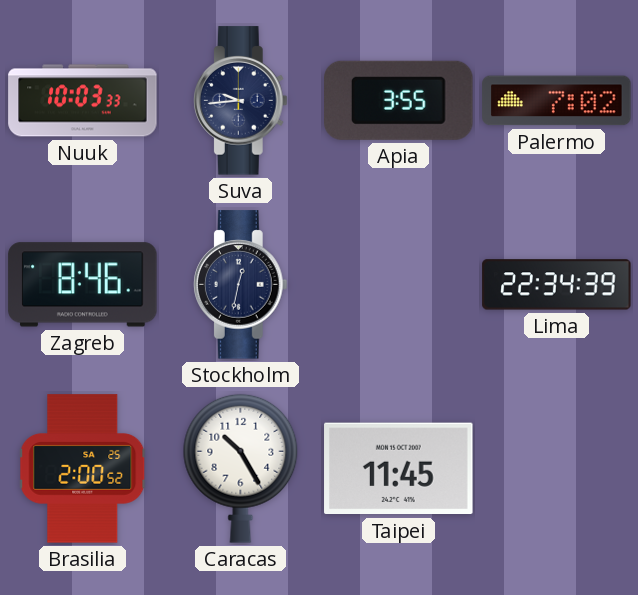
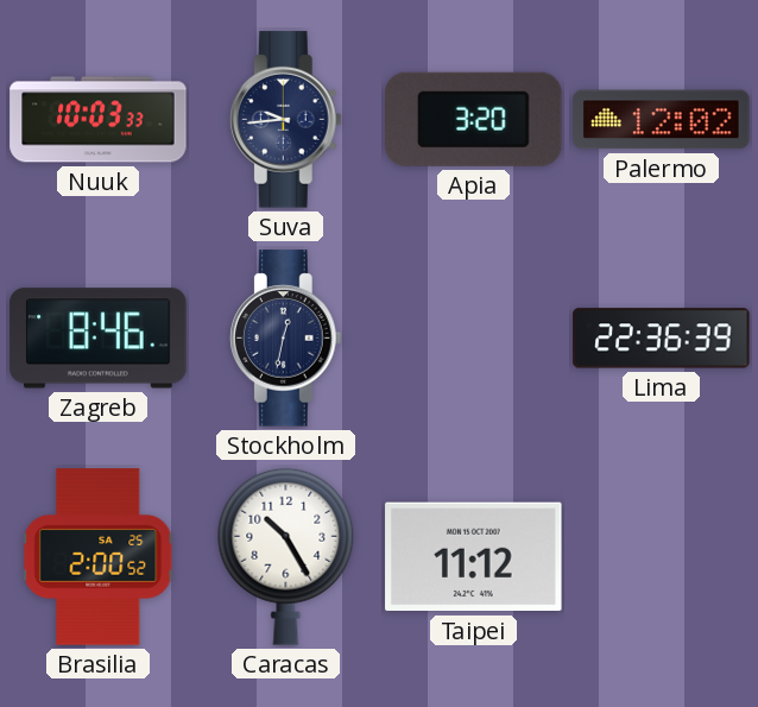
Apia: 3:55 -> 3:20
Palermo: 7:02 -> 12:02
Lima: 22:34 -> 22:36
Taipei: 11:45 -> 11:12
